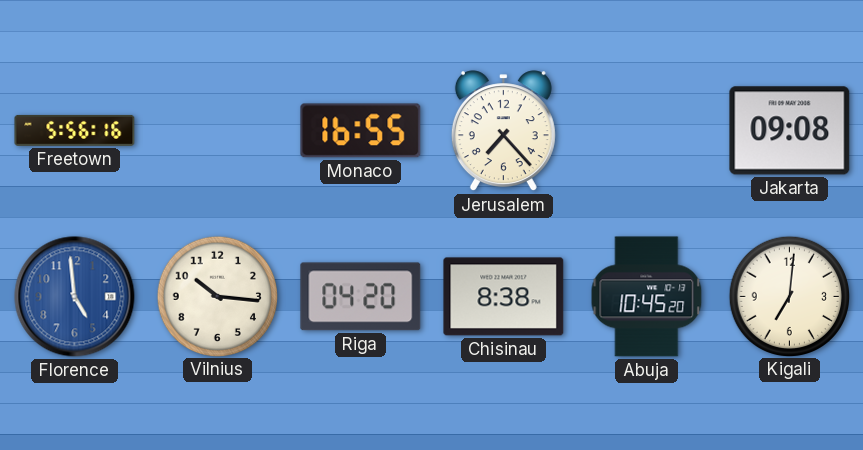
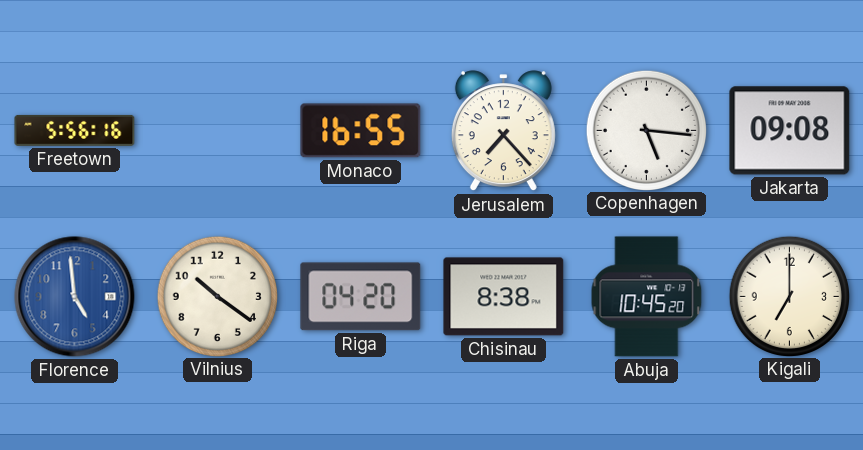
Copenhagen: none -> 5:16
Vilnius: 10:16 -> 10:21
Kigali: 7:01 -> 7:00
